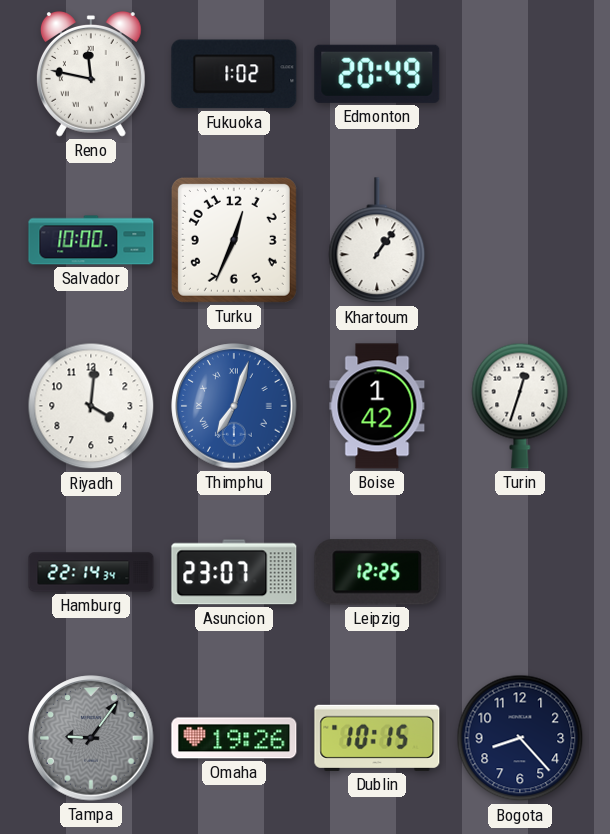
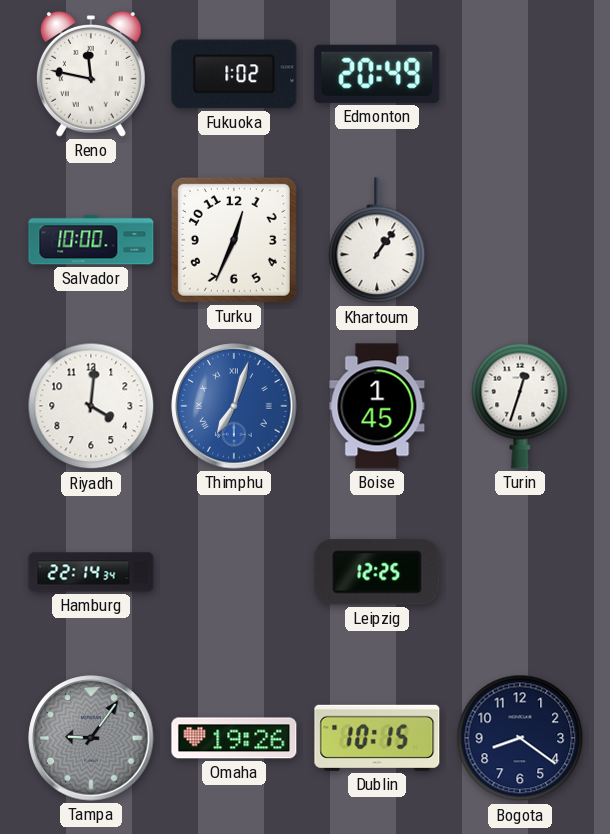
Boise: 1:42 -> 1:45
Asuncion: 23:07 -> none
Bogota: 8:23 -> 8:21
